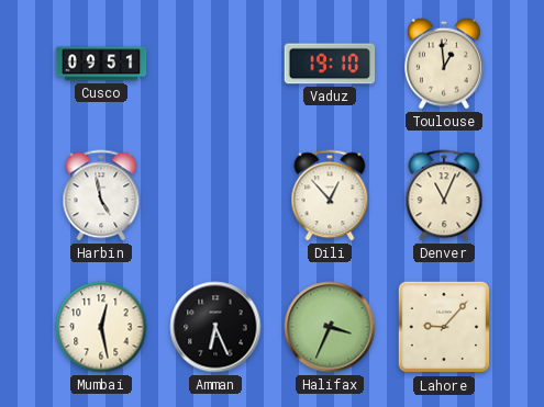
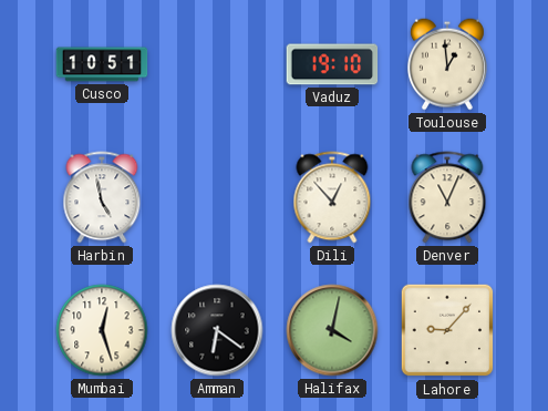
Cusco: 09:51 -> 10:51
Mumbai: 12:28 -> 12:27
Amman: 6:26 -> 6:21
Halifax: 3:34 -> 4:02
